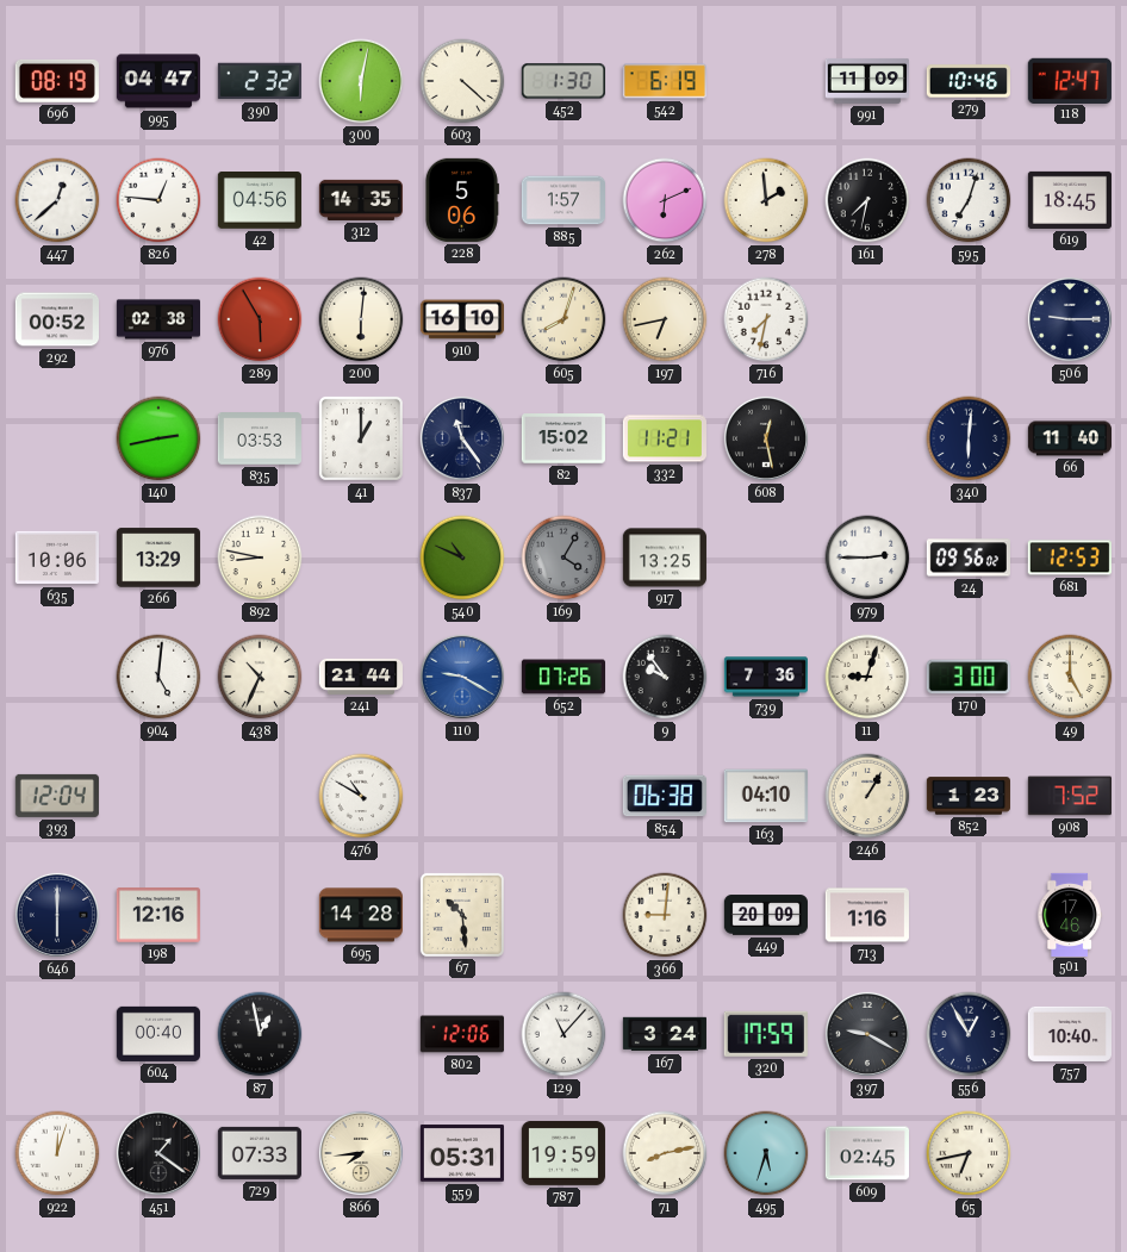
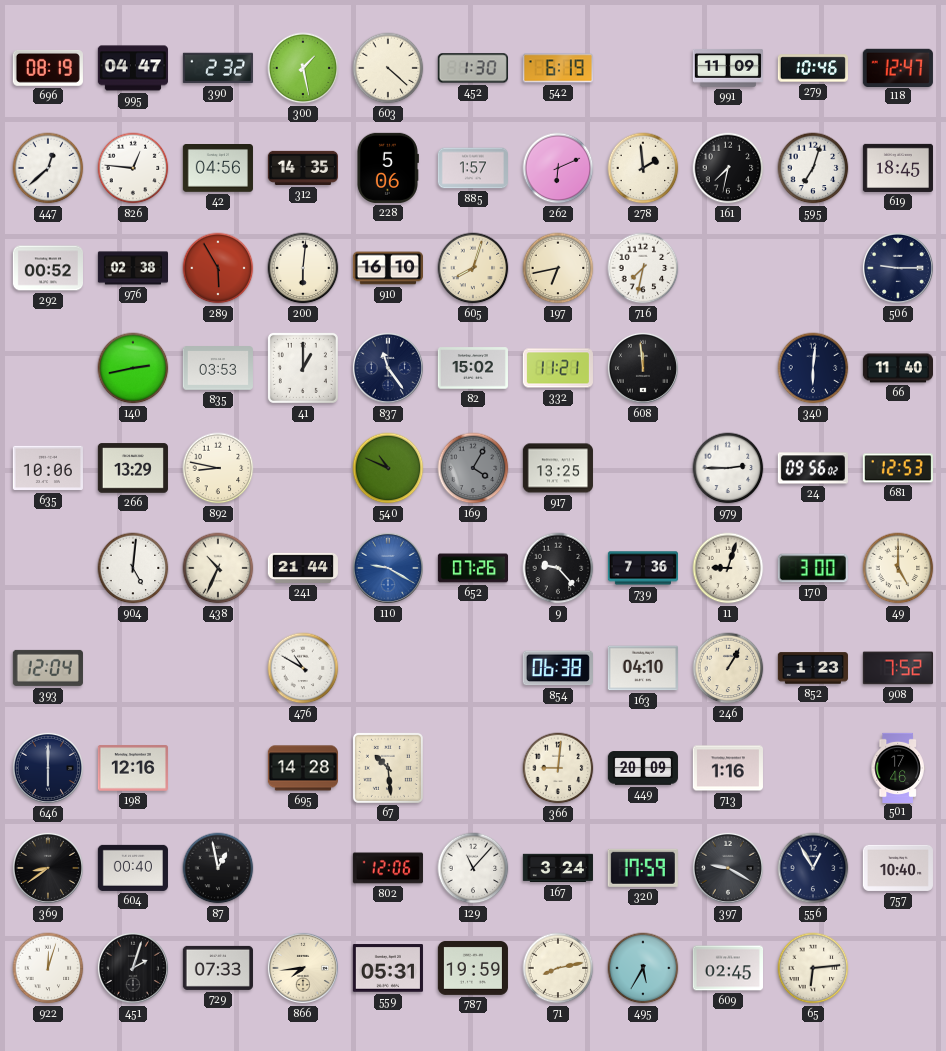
300: 6:02 -> 1:28
608: 12:28 -> 11:59
9: 9:54 -> 9:23
369: none -> 8:39
451: 1:21 -> 2:03
495: 5:33 -> 5:35
65: 6:43 -> 6:14
